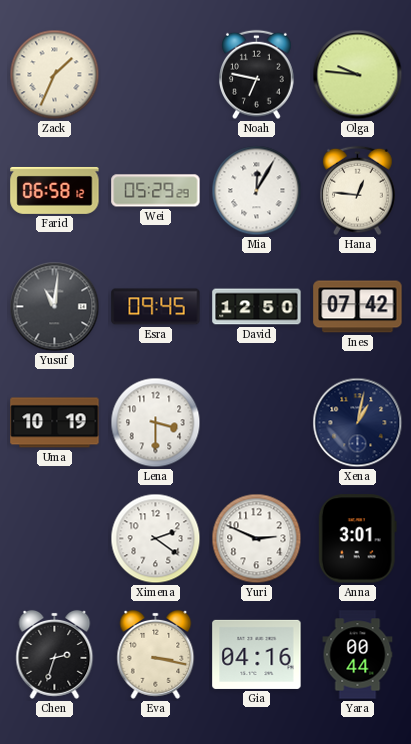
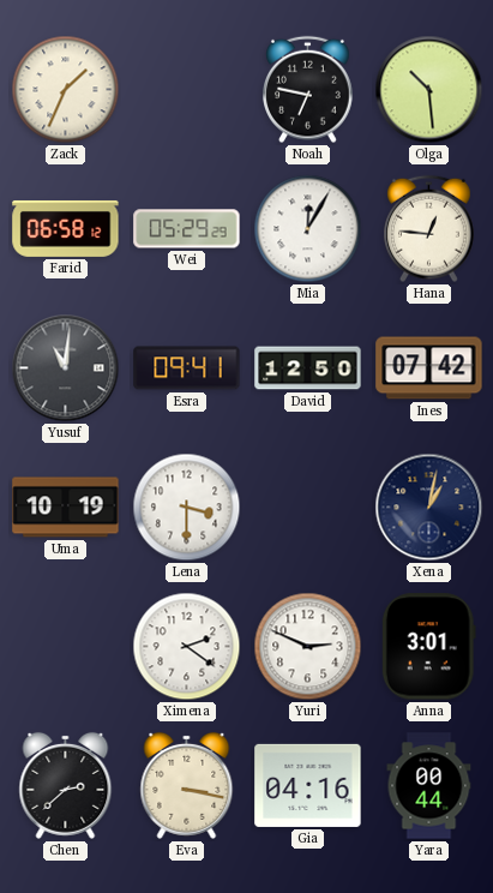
Olga: 9:46 -> 10:29
Esra: 09:45 -> 09:41
Chen: 2:33 -> 2:38
